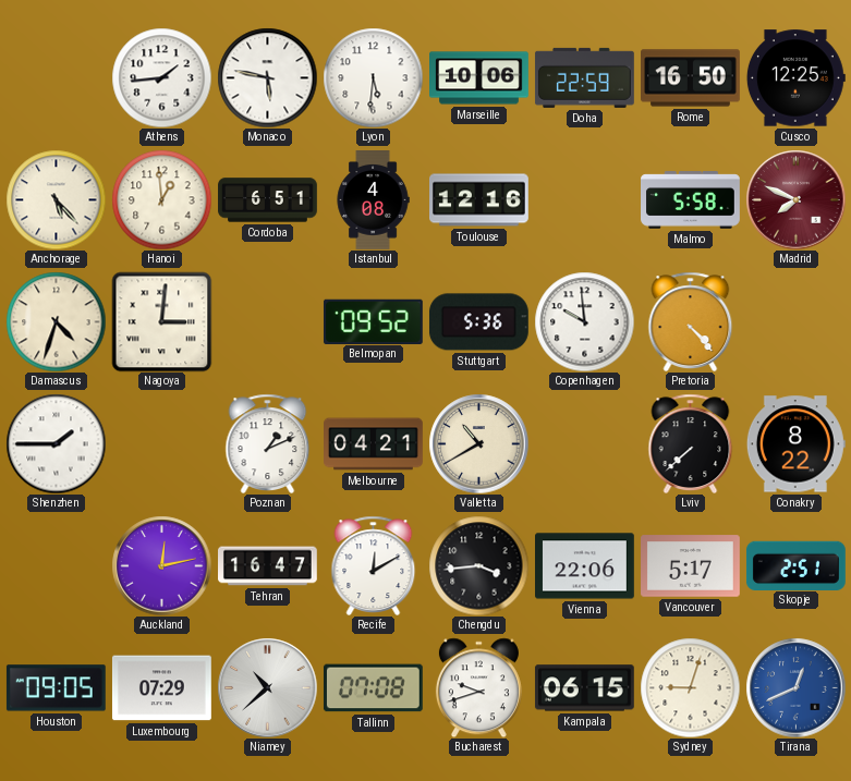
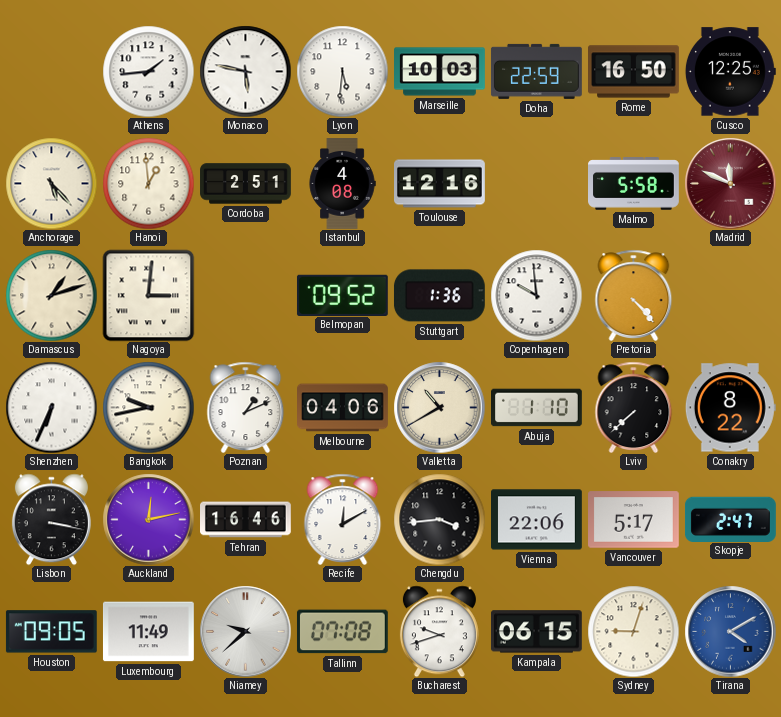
Marseille: 10:06 -> 10:03
Cordoba: 6:51 -> 2:51
Madrid: 7:49 -> 11:49
Damascus: 4:33 -> 1:12
Stuttgart: 5:36 -> 1:36
Shenzhen: 1:45 -> 6:34
Bangkok: none -> 9:43
Melbourne: 04:21 -> 04:06
Abuja: none -> 1:10
Lisbon: none -> 3:17
Tehran: 16:47 -> 16:46
Skopje: 2:51 -> 2:47
Luxembourg: 07:29 -> 11:49
Niamey: 10:38 -> 9:38
Tirana: 12:41 -> 4:10
